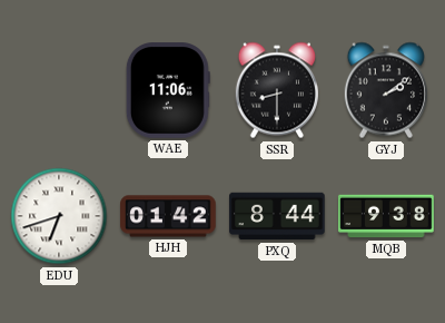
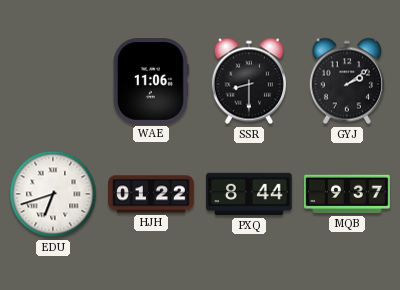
HJH: 01:42 -> 01:22
MQB: 9:38 -> 9:37
